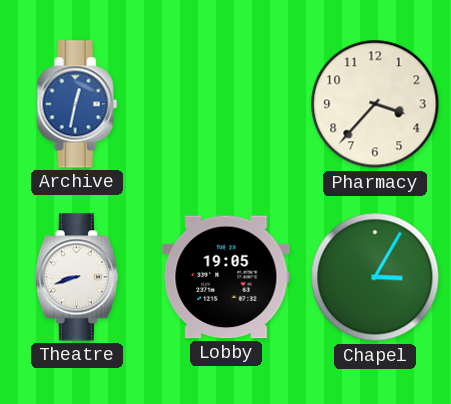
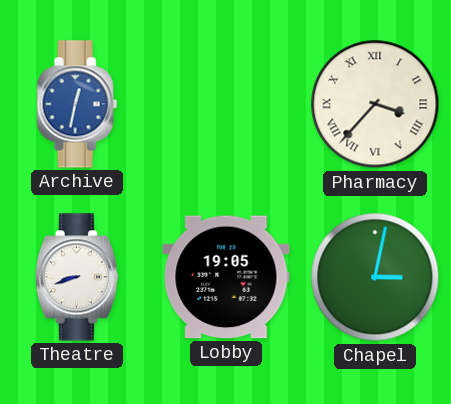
Pharmacy numerals: Arabic -> Roman
Chapel: 3:05 -> 3:02
